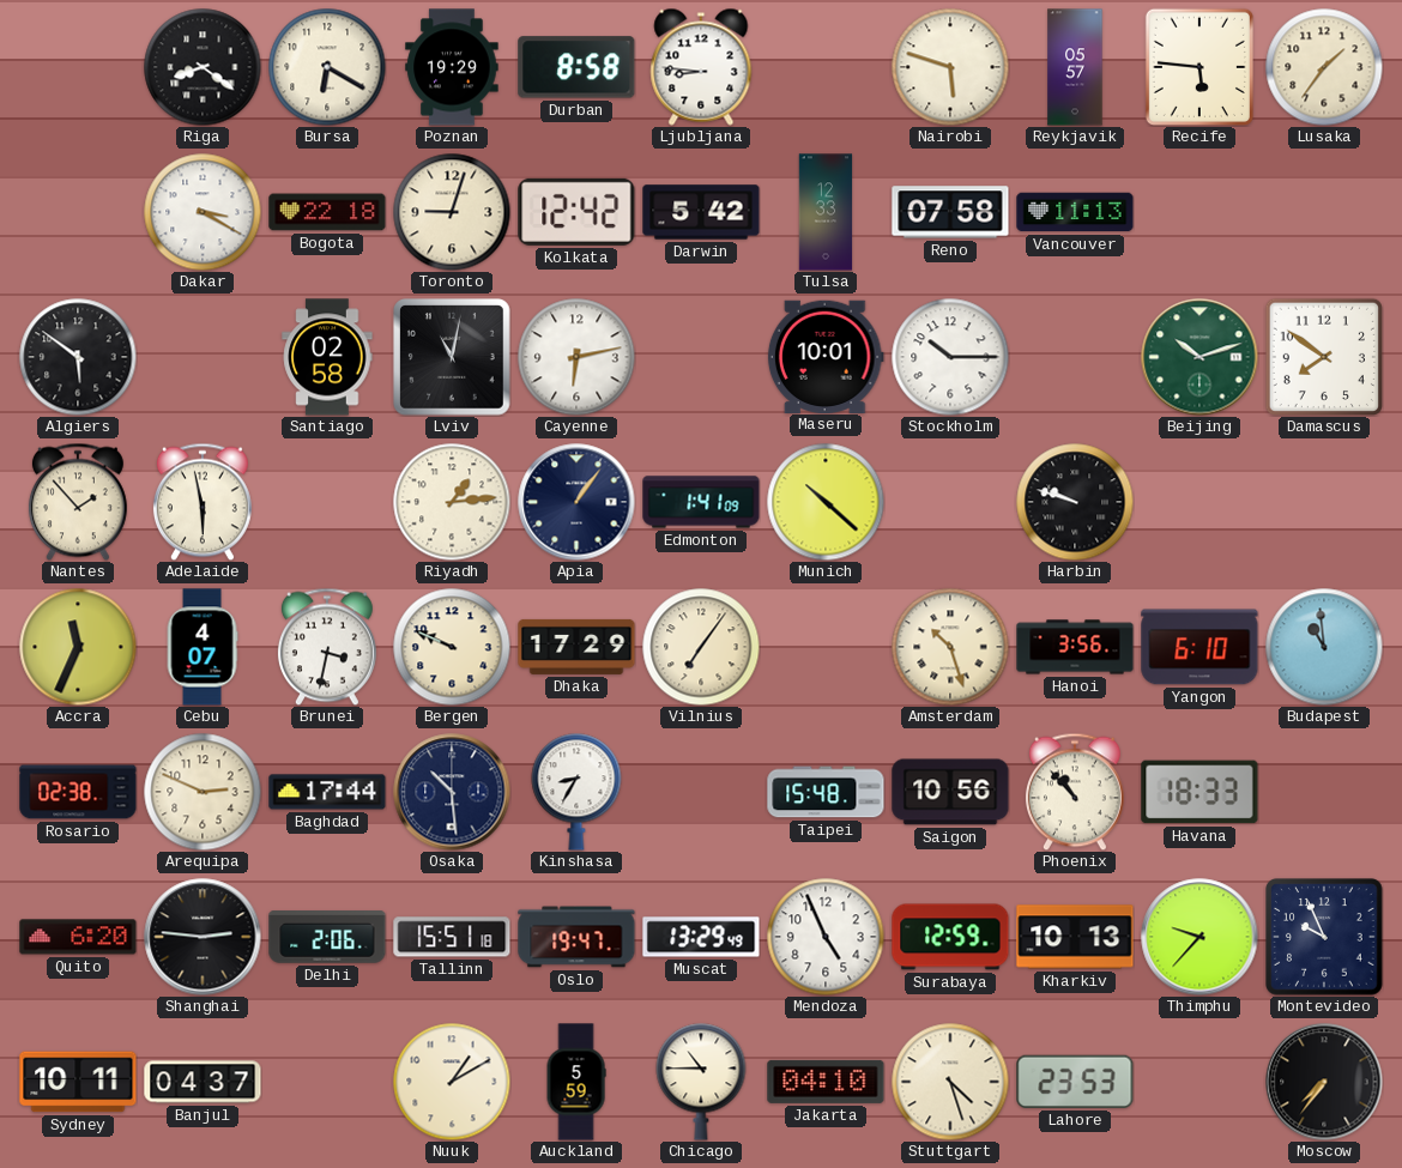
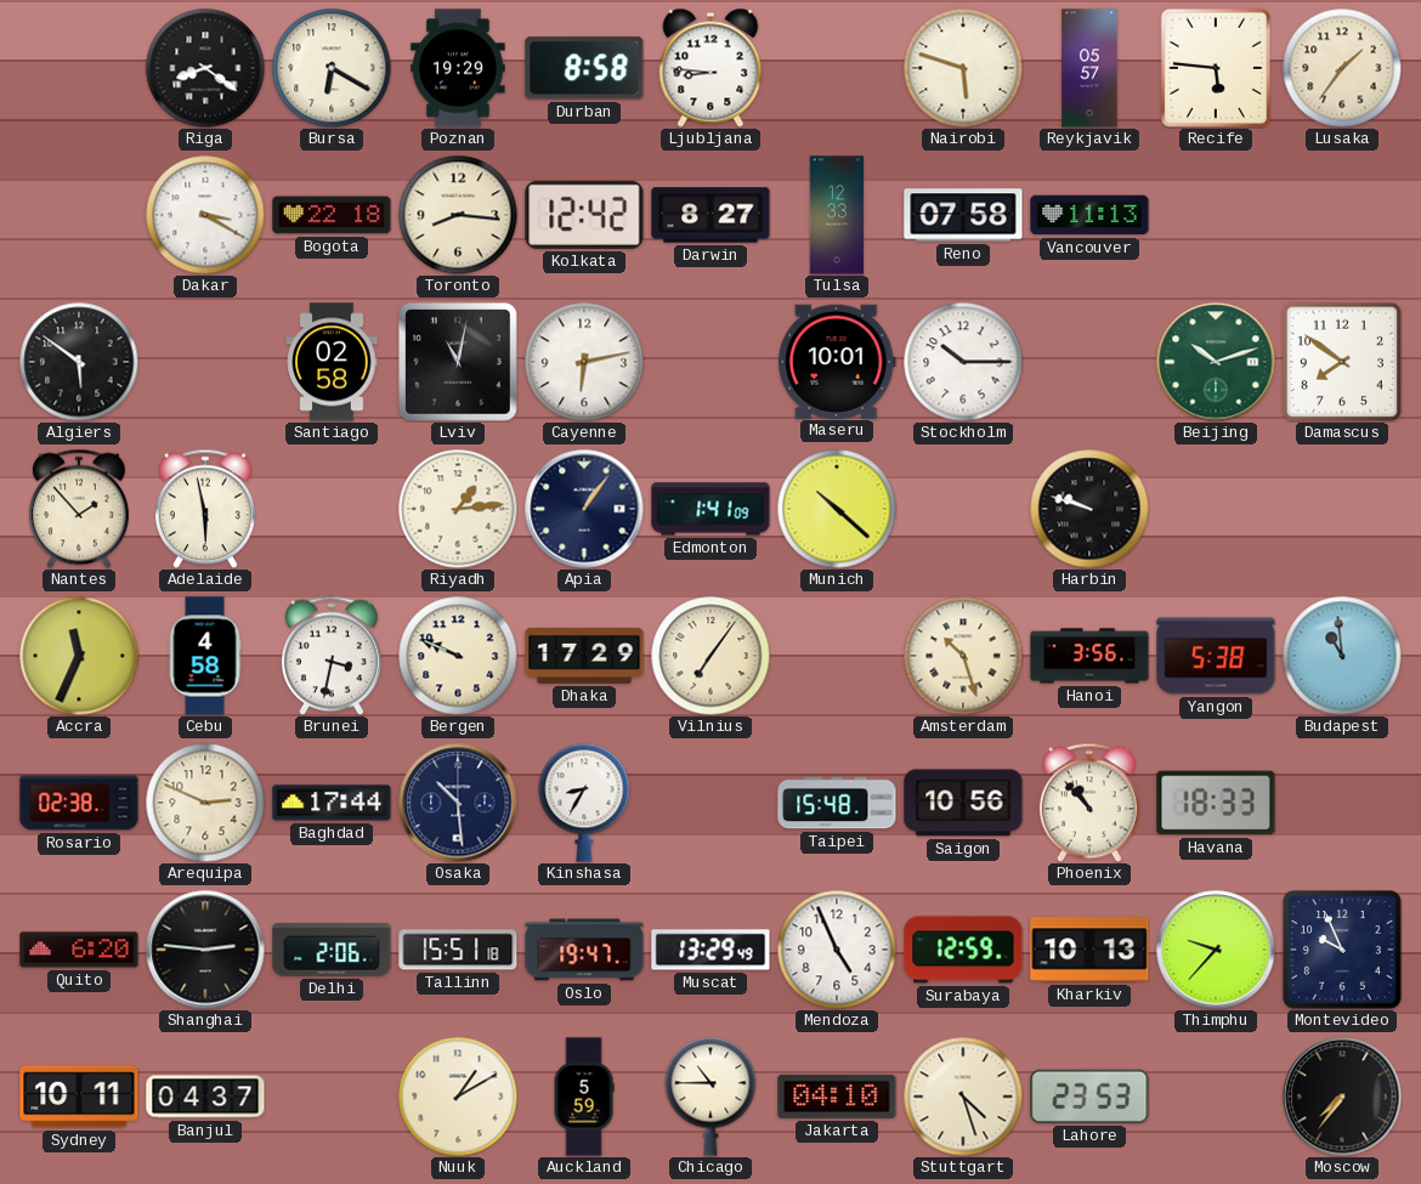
Toronto: 9:03 -> 8:16
Darwin: 5:42 -> 8:27
Cebu: 4:07 -> 4:58
Yangon: 6:10 -> 5:38
